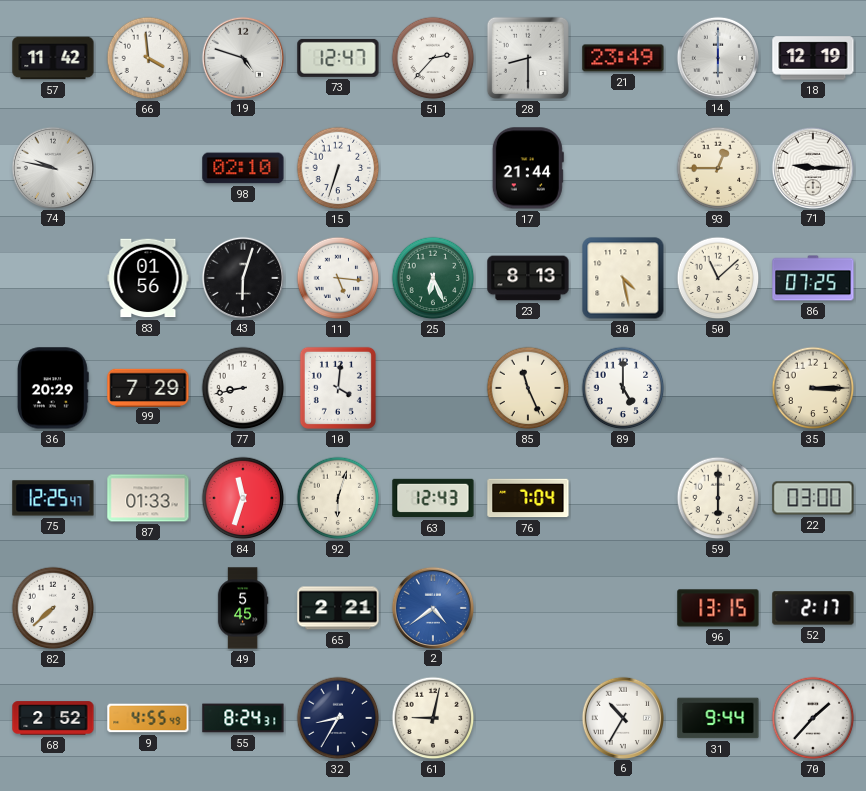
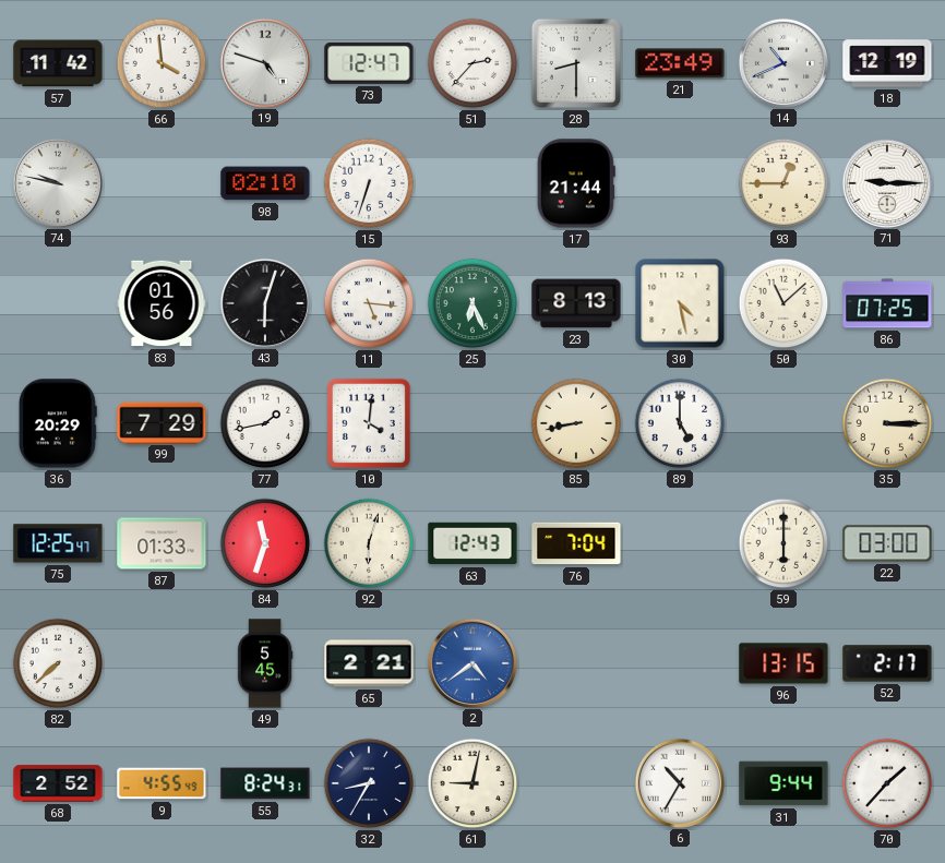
14: 6:00 -> 10:41
77: 8:43 -> 1:43
85: 11:26 -> 8:43
